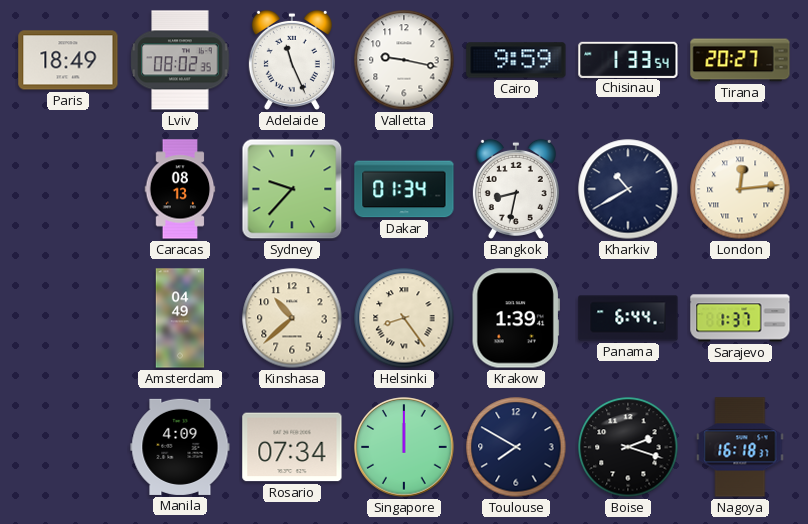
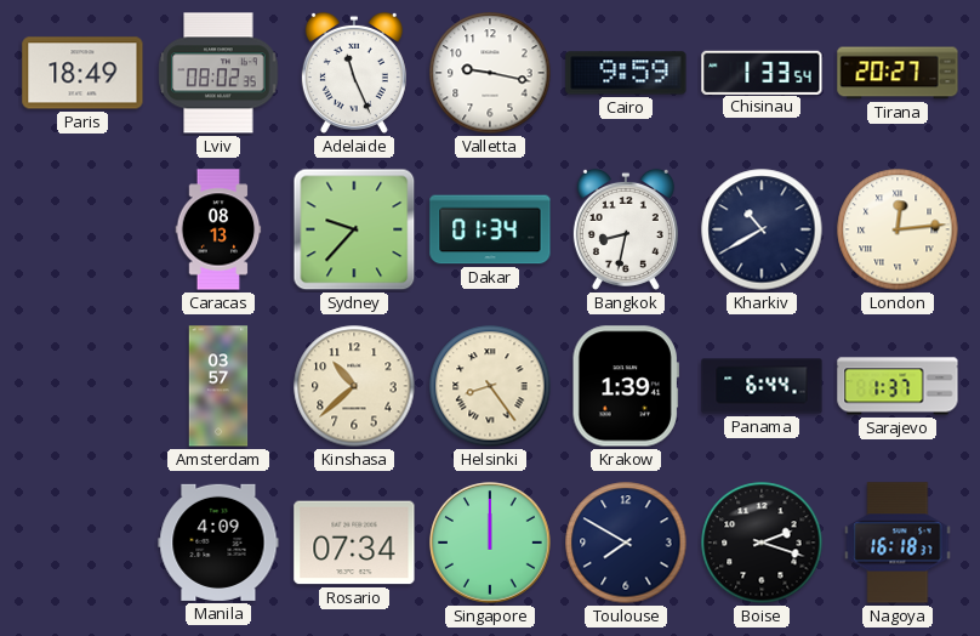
Amsterdam: 04:49 -> 03:57
